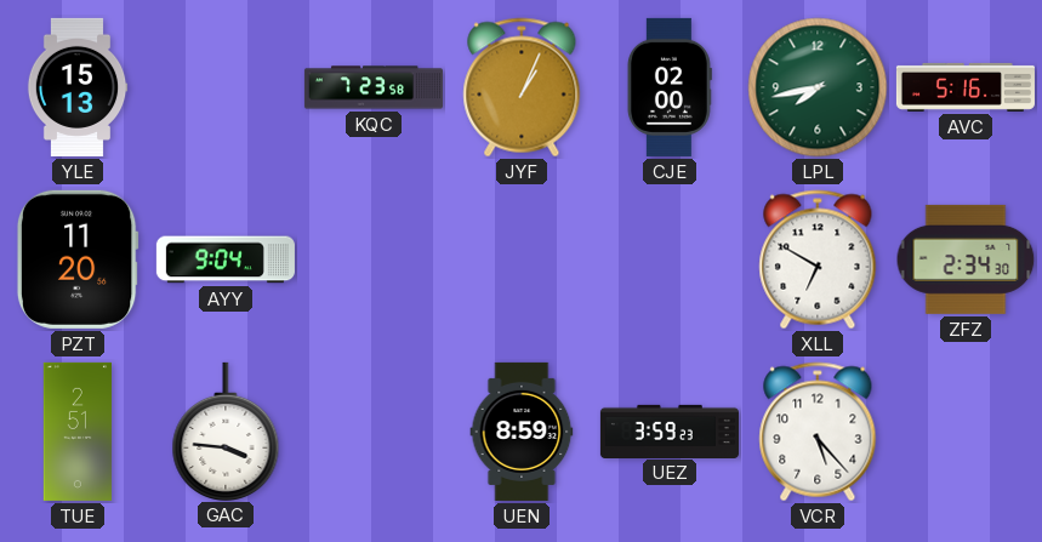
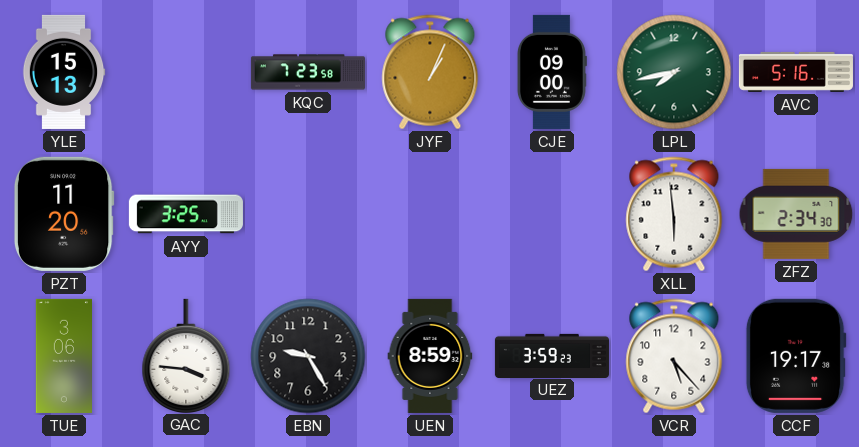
CJE: 02:00 -> 09:00
AYY: 9:04 -> 3:25
XLL: 6:50 -> 5:59
TUE: 2:51 -> 3:06
EBN: none -> 9:25
CCF: none -> 19:17
